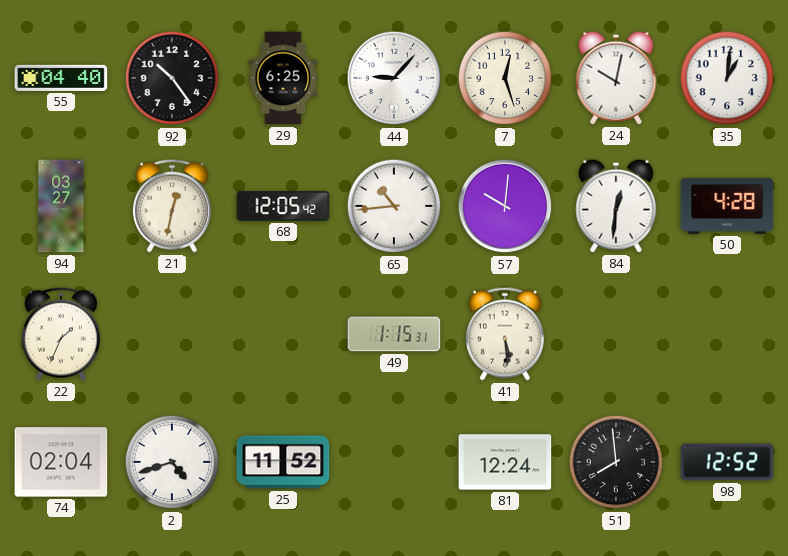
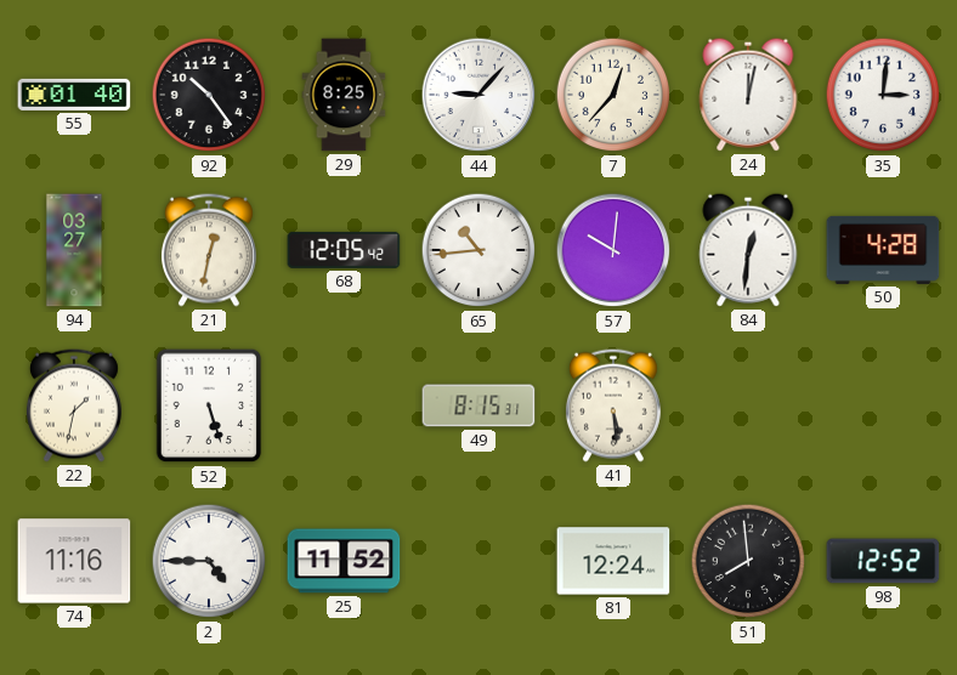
55: 04:40 -> 01:40
29: 6:25 -> 8:25
7: 12:27 -> 12:37
24: 10:02 -> 12:02
35: 1:01 -> 3:01
22: 1:34 -> 1:32
52: none -> 5:27
49: 1:15 -> 8:15
74: 02:04 -> 11:16
2: 4:42 -> 4:45
